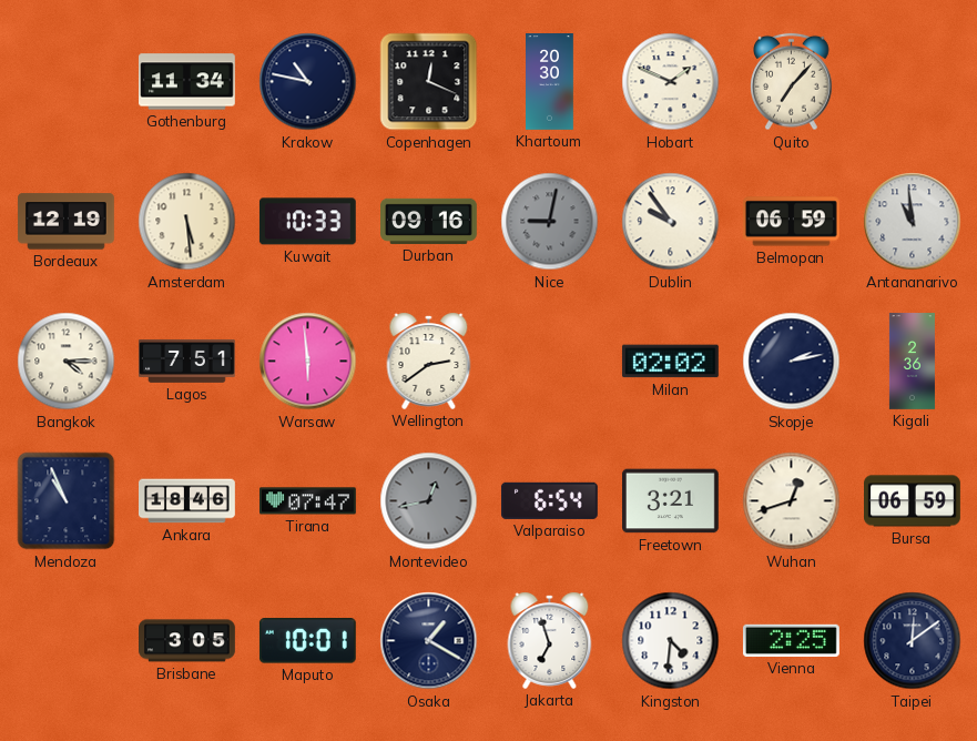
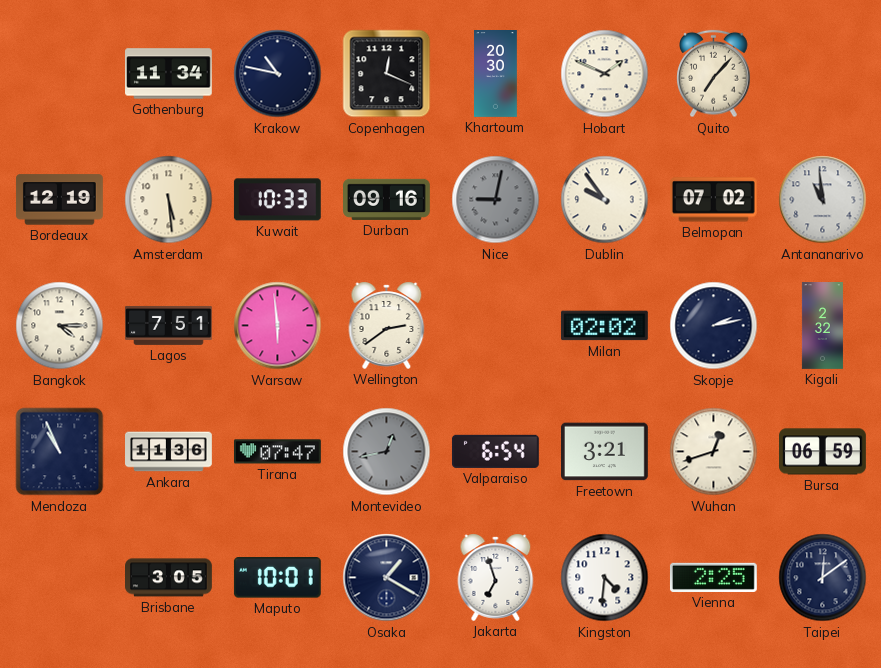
Belmopan: 06:59 -> 07:02
Kigali: 2:36 -> 2:32
Ankara: 18:46 -> 11:36
